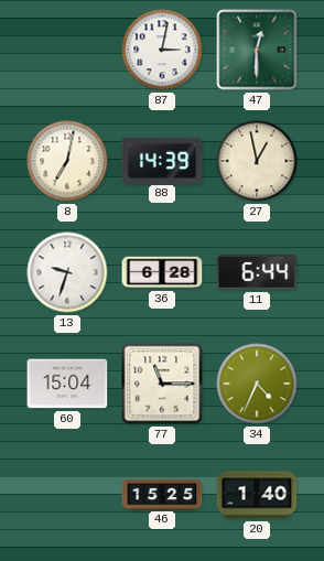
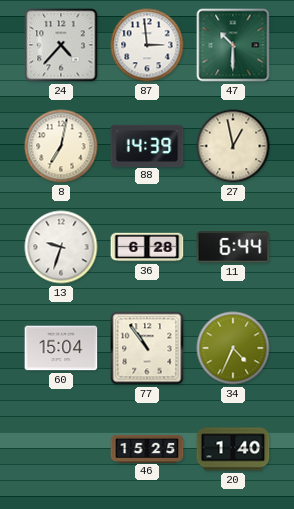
24: none -> 4:37
87: 3:02 -> 2:59
47: 12:30 -> 10:30
77: 11:15 -> 10:54
